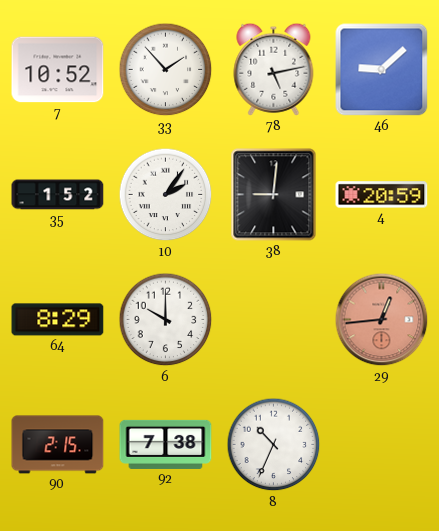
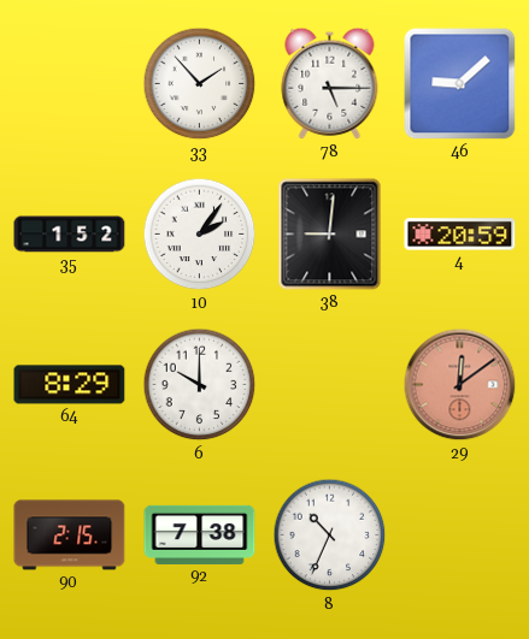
7: 10:52 -> none
78: 5:13 -> 5:15
29: 12:44 -> 12:09
